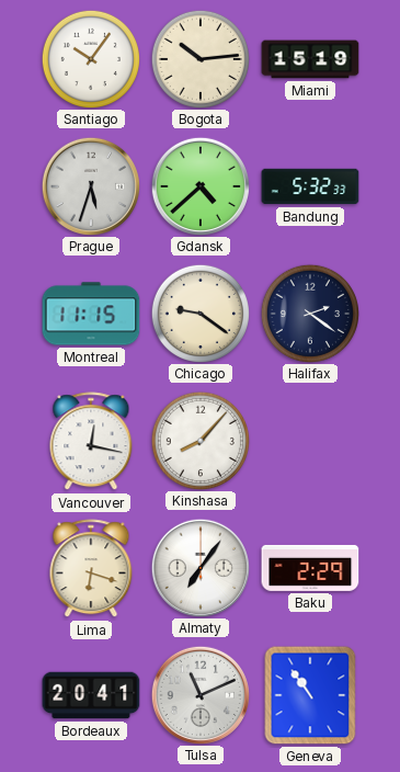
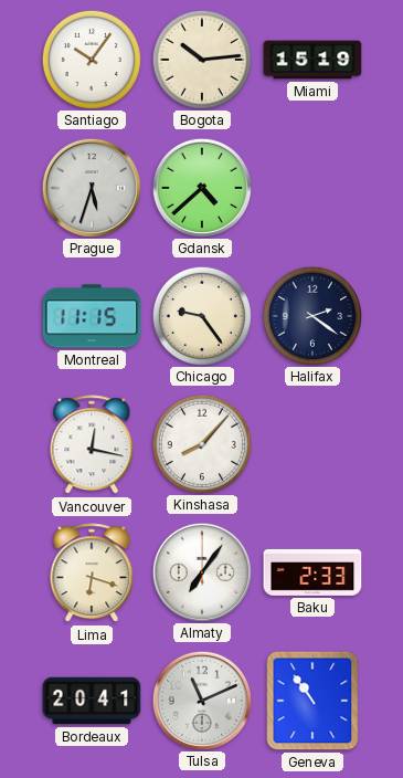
Bandung: 5:32 -> none
Chicago: 9:21 -> 9:24
Baku: 2:29 -> 2:33
